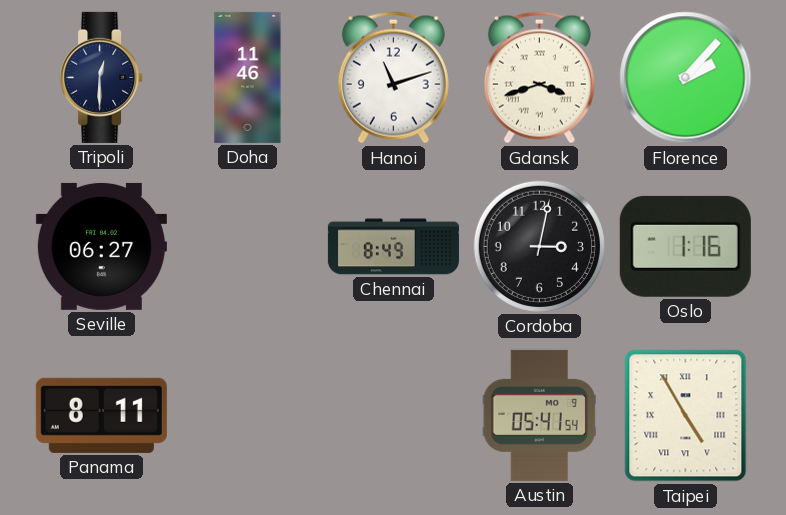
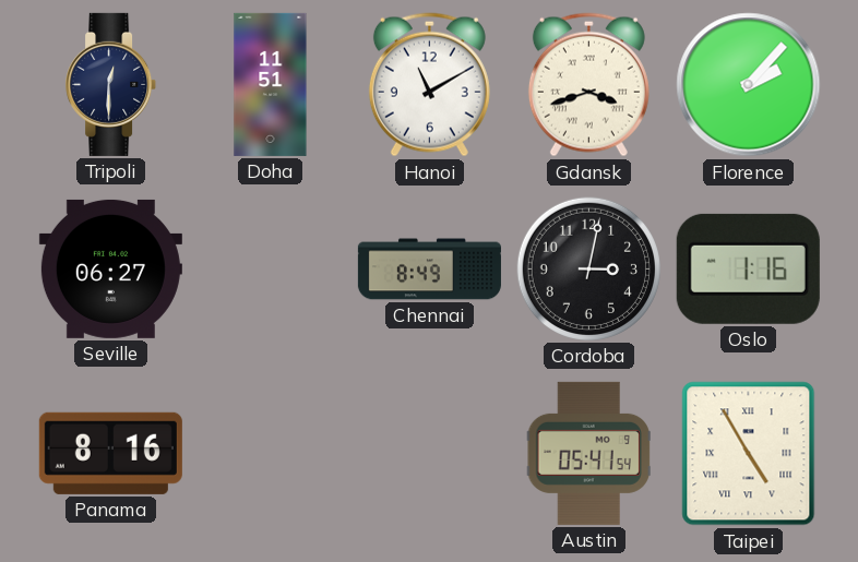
Doha: 11:46 -> 11:51
Hanoi: 11:12 -> 11:10
Panama: 8:11 -> 8:16
